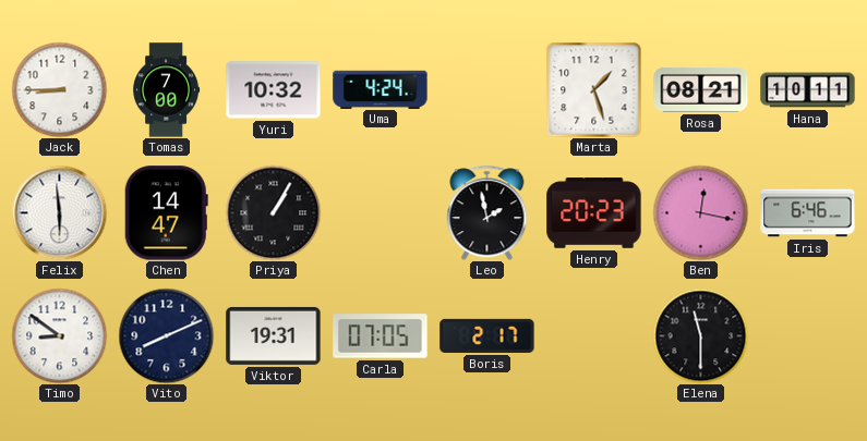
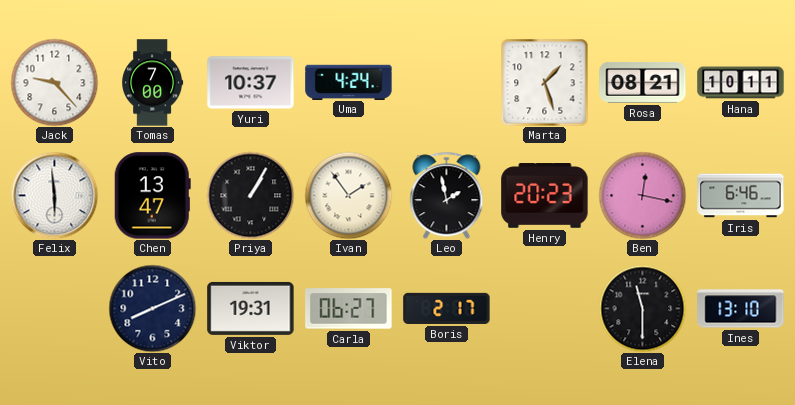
Jack: 8:45 -> 9:23
Yuri: 10:32 -> 10:37
Chen: 14:47 -> 13:47
Ivan: none -> 1:54
Timo: 8:51 -> none
Carla: 07:05 -> 06:27
Ines: none -> 13:10
